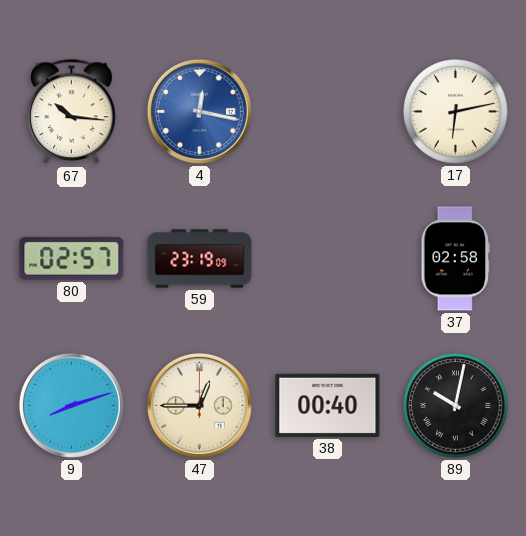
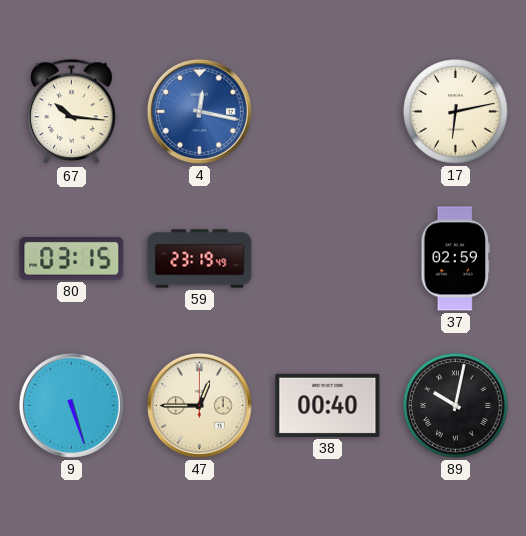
80: 02:57 -> 03:15
59: 23:19:09 -> 23:19:49
37: 02:58 -> 02:59
9: 8:12 -> 5:27
